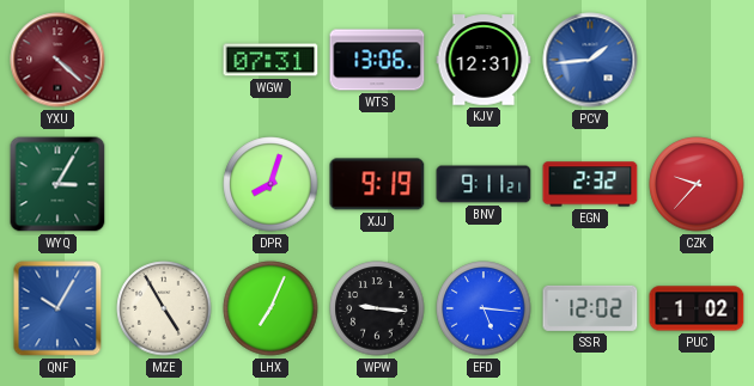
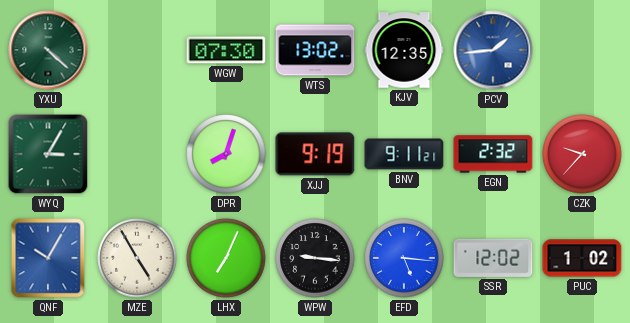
YXU dial: burgundy -> green
WGW: 07:31 -> 07:30
WTS: 13:06 -> 13:02
KJV: 12:31 -> 12:35
